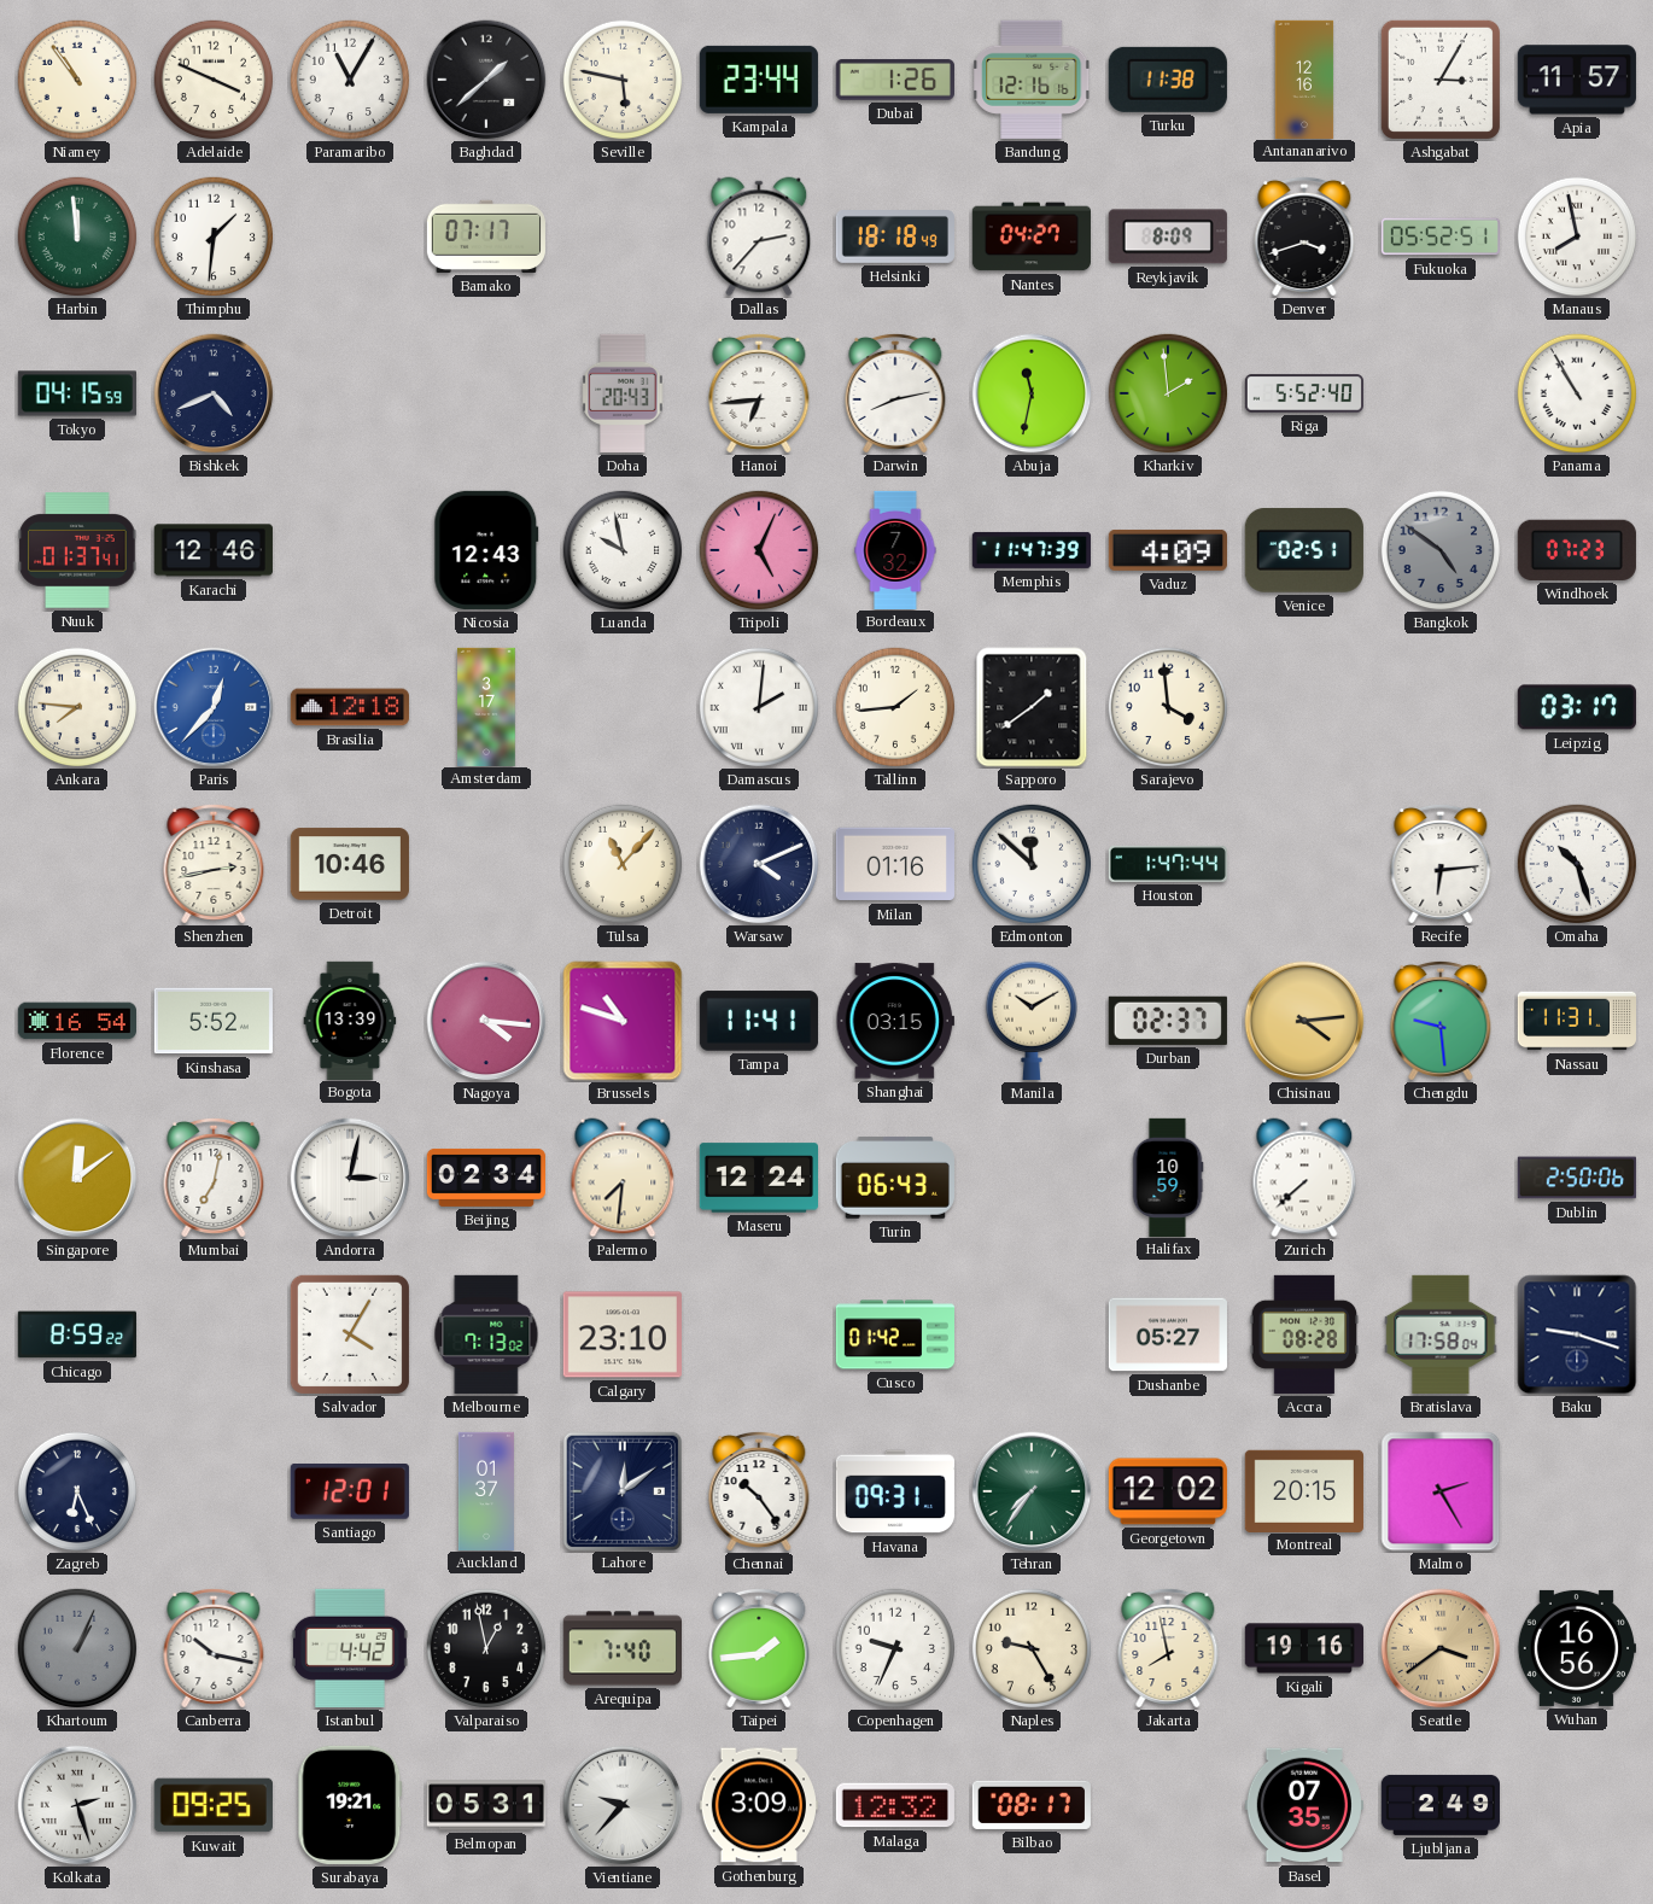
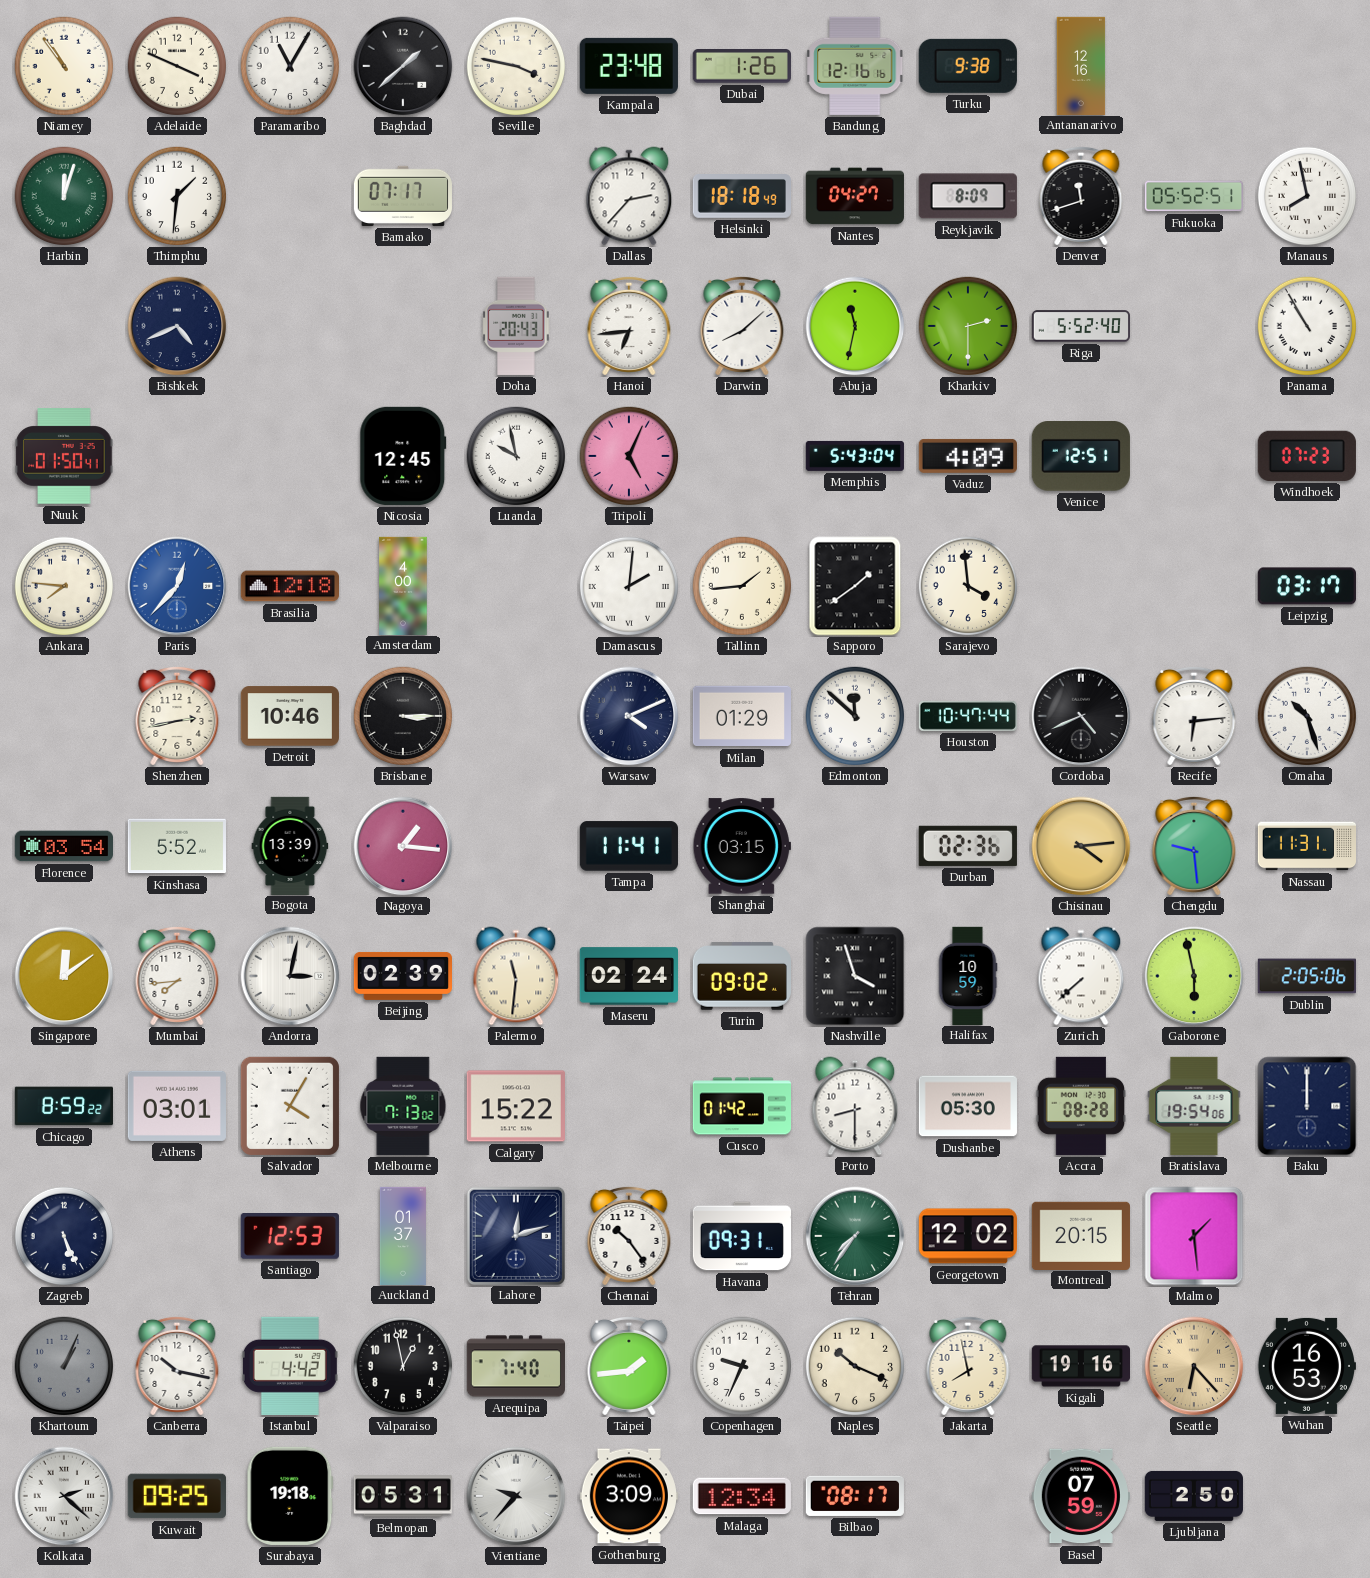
Seville: 5:47 -> 3:47
Kampala: 23:44 -> 23:48
Turku: 11:38 -> 9:38
Ashgabat: 3:05 -> none
Apia: 11:57 -> none
Harbin: 11:59 -> 12:03
Denver: 3:42 -> 11:42
Tokyo: 04:15 -> none
Darwin: 8:13 -> 8:08
Kharkiv: 1:59 -> 2:30
Nuuk: 01:37 -> 01:50
Karachi: 12:46 -> none
Nicosia: 12:43 -> 12:45
Bordeaux: 7:32 -> none
Memphis: 11:47 -> 5:43
Venice: 02:51 -> 12:51
Bangkok: 4:51 -> none
Amsterdam: 3:17 -> 4:00
Brisbane: none -> 3:15
Tulsa: 11:07 -> none
Milan: 01:16 -> 01:29
Houston: 1:47 -> 10:47
Cordoba: none -> 4:41
Florence: 16:54 -> 03:54
Nagoya: 4:16 -> 1:16
Brussels: 10:48 -> none
Manila: 10:10 -> none
Durban: 02:37 -> 02:36
Mumbai: 7:02 -> 7:44
Beijing: 02:34 -> 02:39
Palermo: 7:31 -> 11:31
Maseru: 12:24 -> 02:24
Turin: 06:43 -> 09:02
Nashville: none -> 3:57
Gaborone: none -> 5:58
Dublin: 2:50 -> 2:05
Athens: none -> 03:01
Calgary: 23:10 -> 15:22
Porto: none -> 8:30
Dushanbe: 05:27 -> 05:30
Bratislava: 17:58 -> 19:54
Baku: 9:18 -> 12:00
Zagreb: 6:26 -> 5:26
Santiago: 12:01 -> 12:53
Lahore: 12:09 -> 12:12
Malmo: 2:25 -> 1:29
Naples: 9:25 -> 10:19
Seattle: 3:39 -> 6:23
Wuhan: 16:56 -> 16:53
Kolkata: 2:27 -> 2:22
Surabaya: 19:21 -> 19:18
Malaga: 12:32 -> 12:34
Basel: 07:35 -> 07:59
Ljubljana: 2:49 -> 2:50
